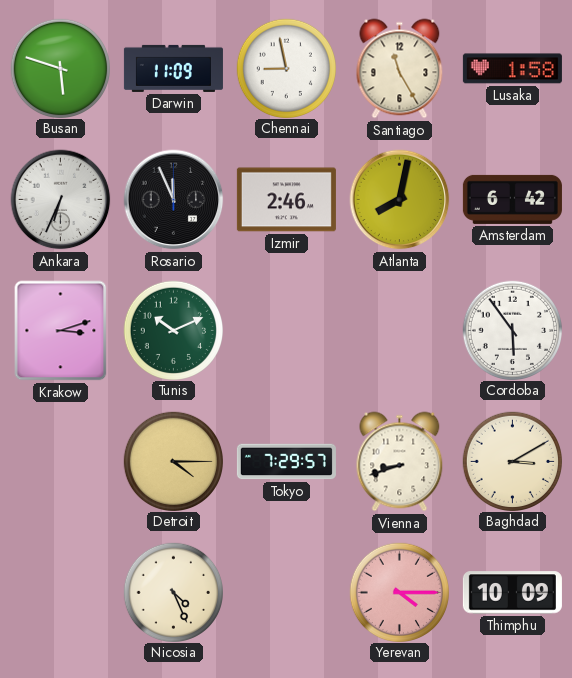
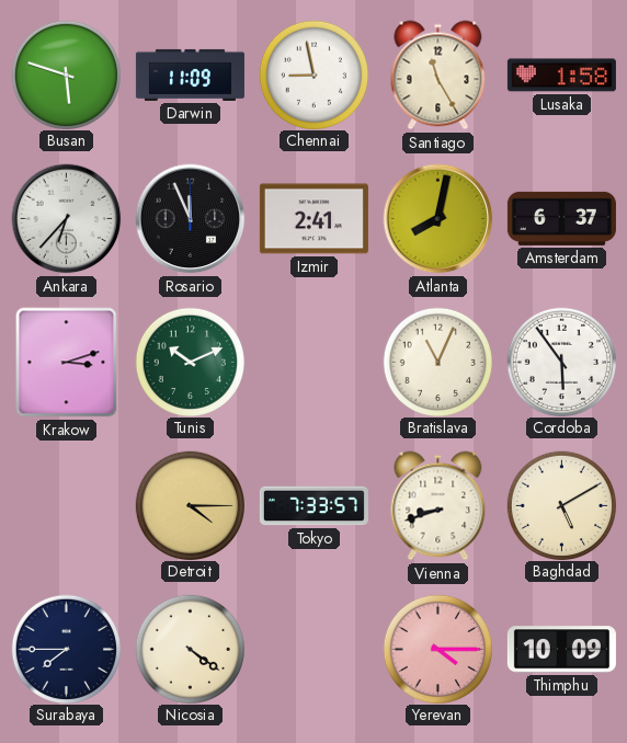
Ankara: 6:34 -> 6:37
Izmir: 2:46 -> 2:41
Amsterdam: 6:42 -> 6:37
Bratislava: none -> 11:04
Tokyo: 7:29 -> 7:33
Baghdad: 3:10 -> 5:10
Surabaya: none -> 7:45
Nicosia: 4:26 -> 4:21
